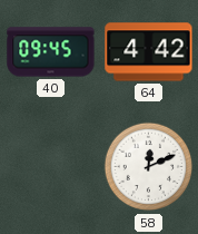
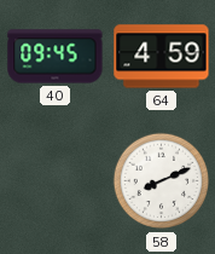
64: 4:42 -> 4:59
58: 12:11 -> 8:11
